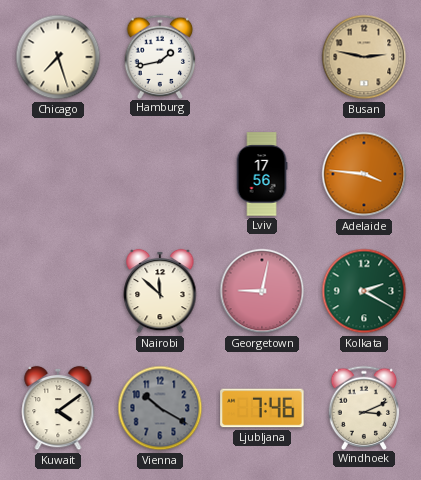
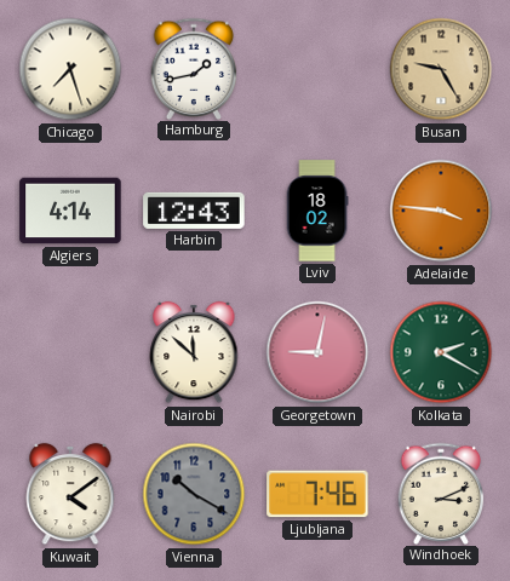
Busan: 2:47 -> 9:25
Algiers: none -> 4:14
Harbin: none -> 12:43
Lviv: 17:56 -> 18:02
